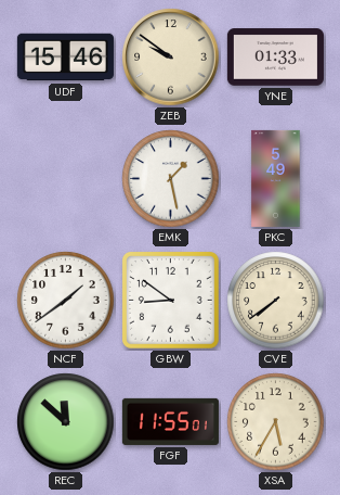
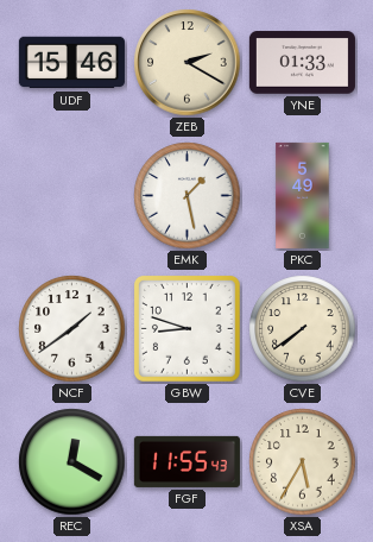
ZEB: 9:51 -> 2:20
GBW: 8:51 -> 8:48
REC: 11:52 -> 12:20
FGF: 11:55:01 -> 11:55:43
